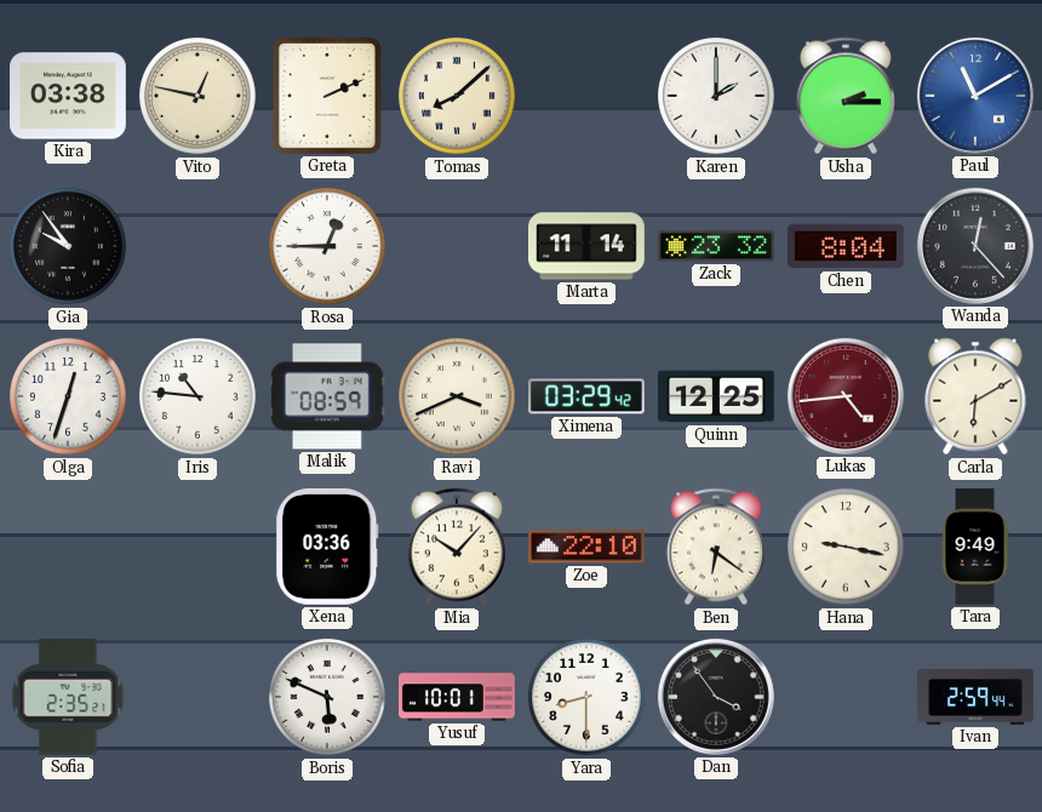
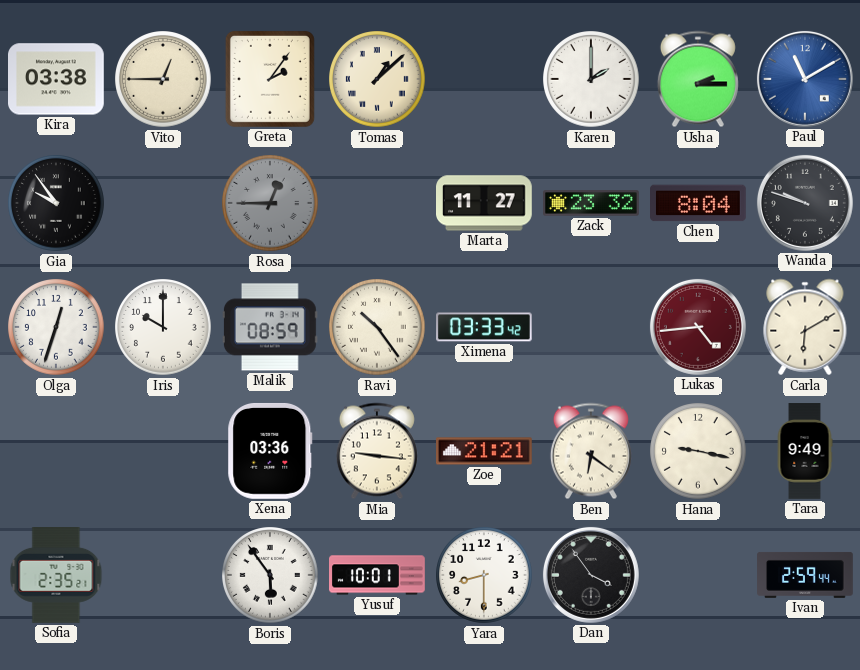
Vito: 12:47 -> 12:45
Greta: 2:11 -> 2:06
Tomas: 8:08 -> 1:08
Rosa dial: white -> grey
Marta: 11:14 -> 11:27
Wanda: 12:23 -> 9:48
Iris: 10:46 -> 10:00
Ravi: 3:41 -> 10:24
Ximena: 03:29 -> 03:33
Quinn: 12:25 -> none
Mia: 10:07 -> 9:16
Zoe: 22:10 -> 21:21
Boris: 5:49 -> 5:54
